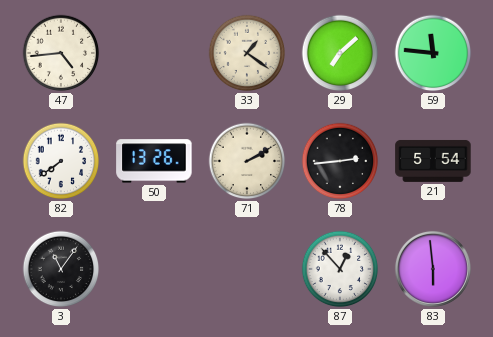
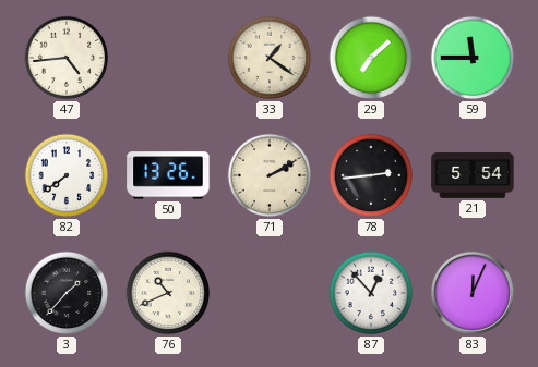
59: 11:46 -> 11:45
3: 11:06 -> 1:37
76: none -> 10:41
83: 5:59 -> 12:04
